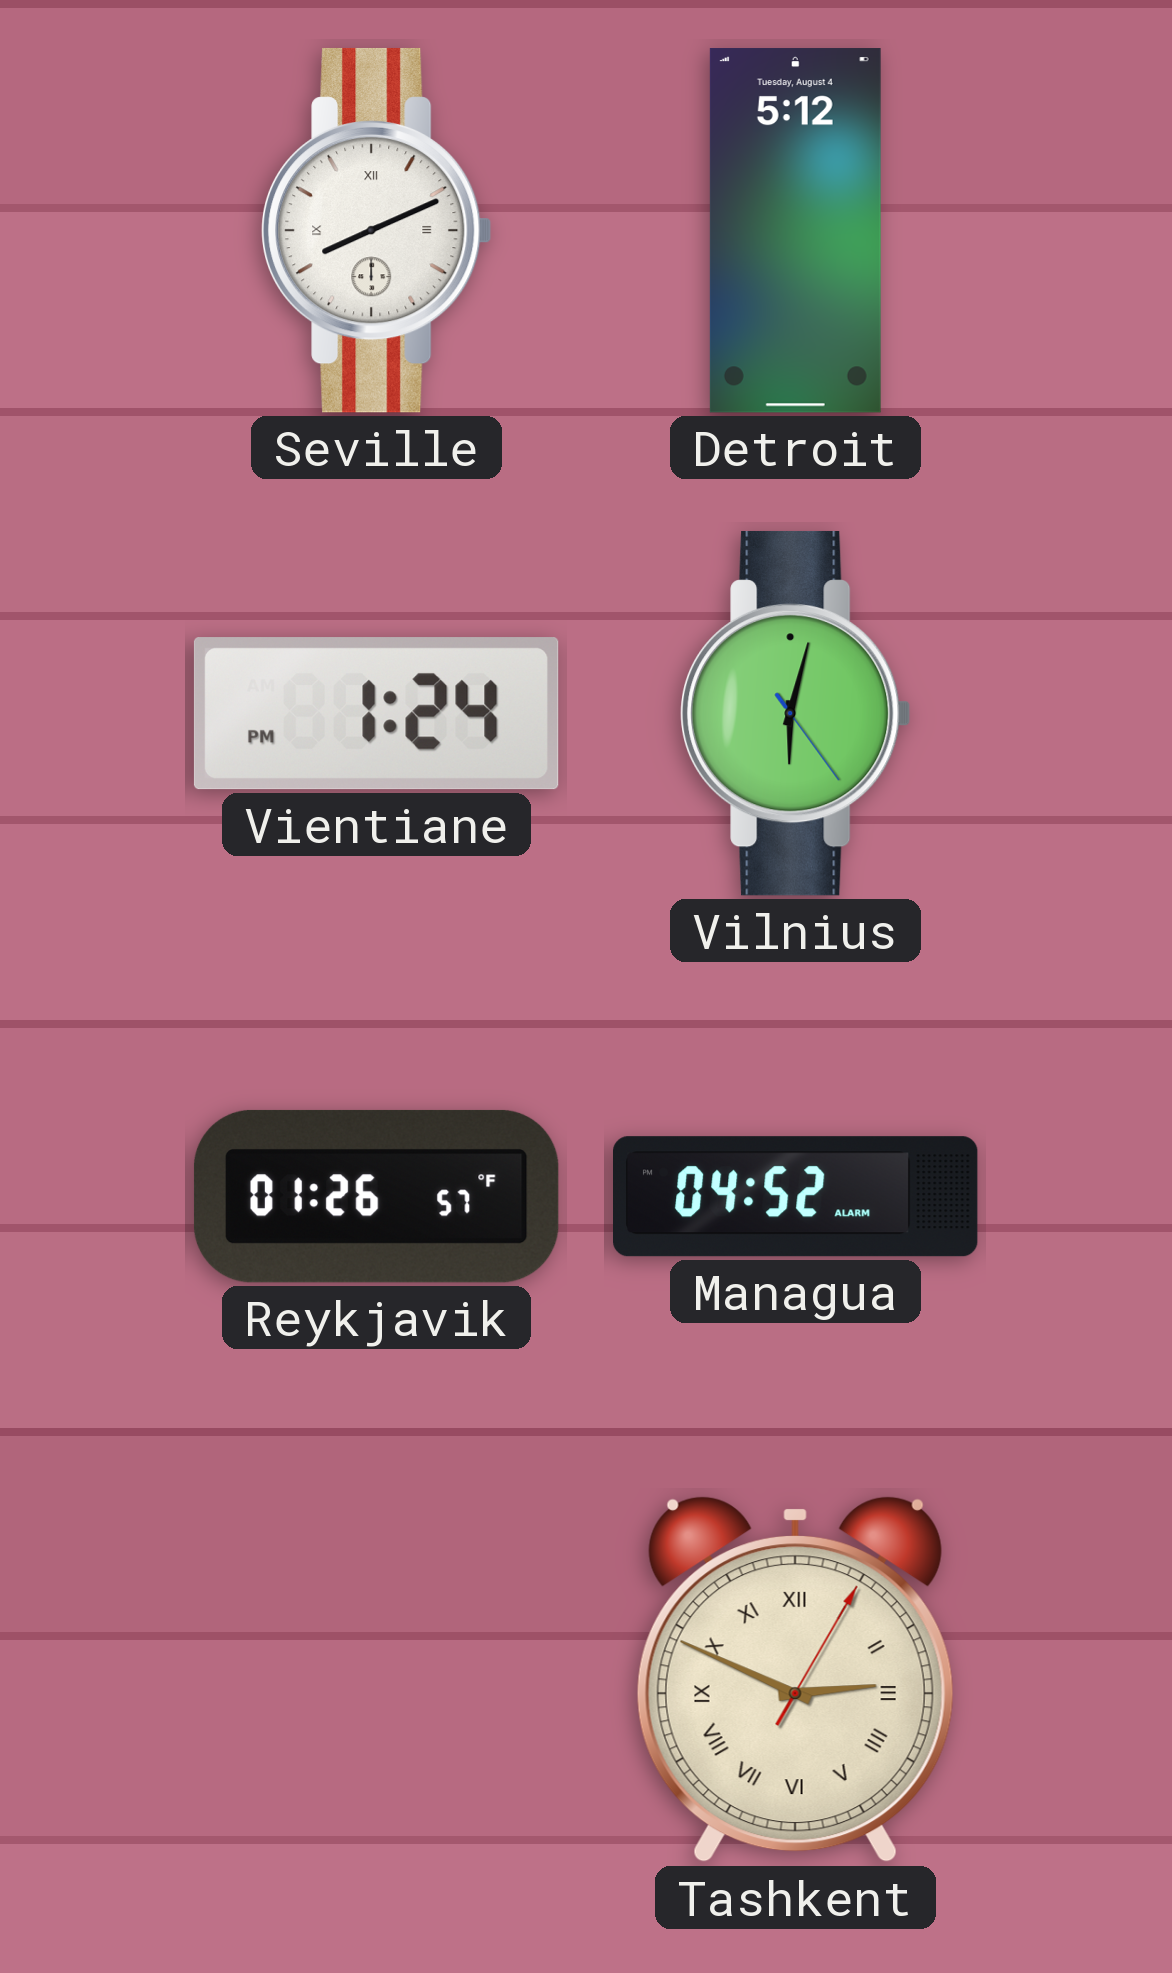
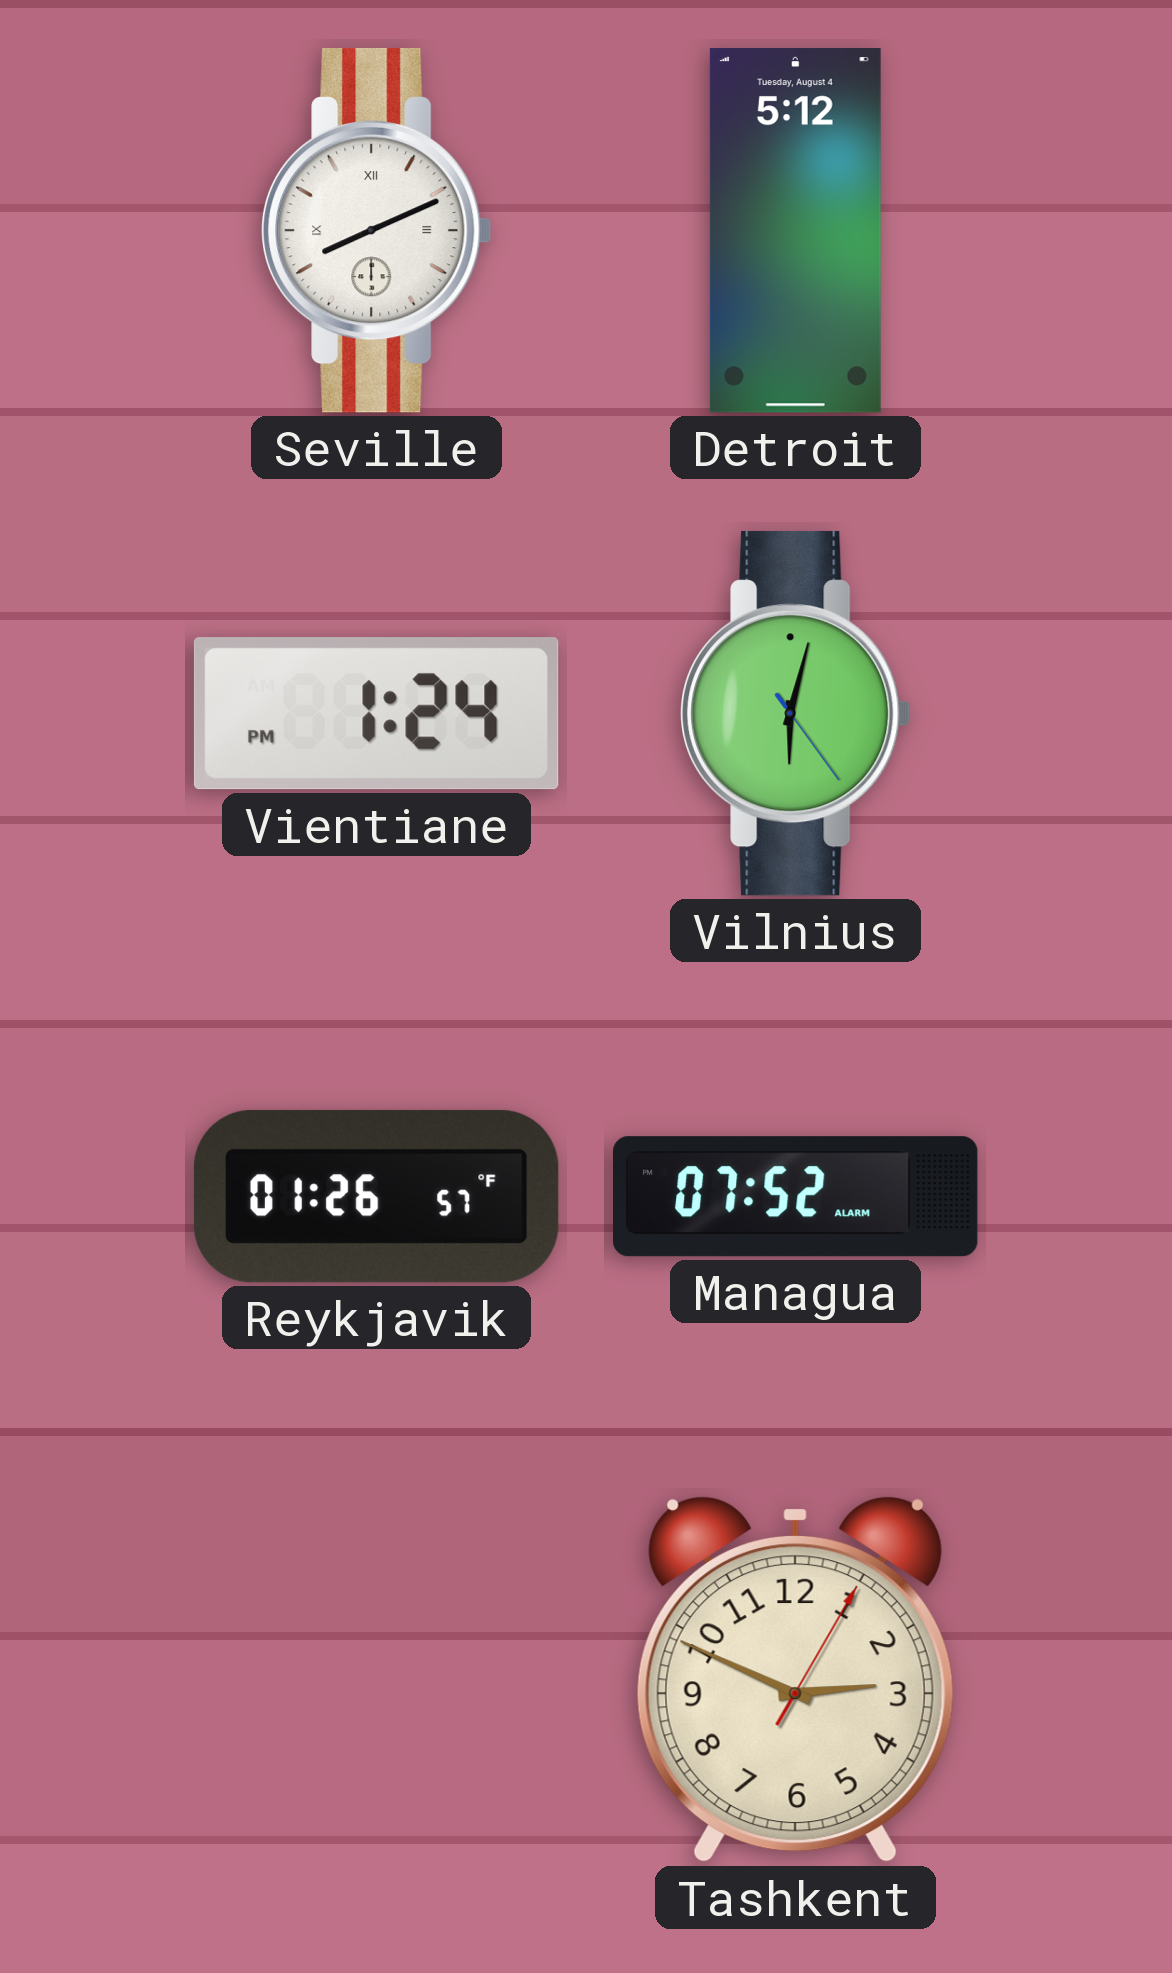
Managua: 04:52 -> 07:52
Tashkent numerals: Roman -> Arabic
